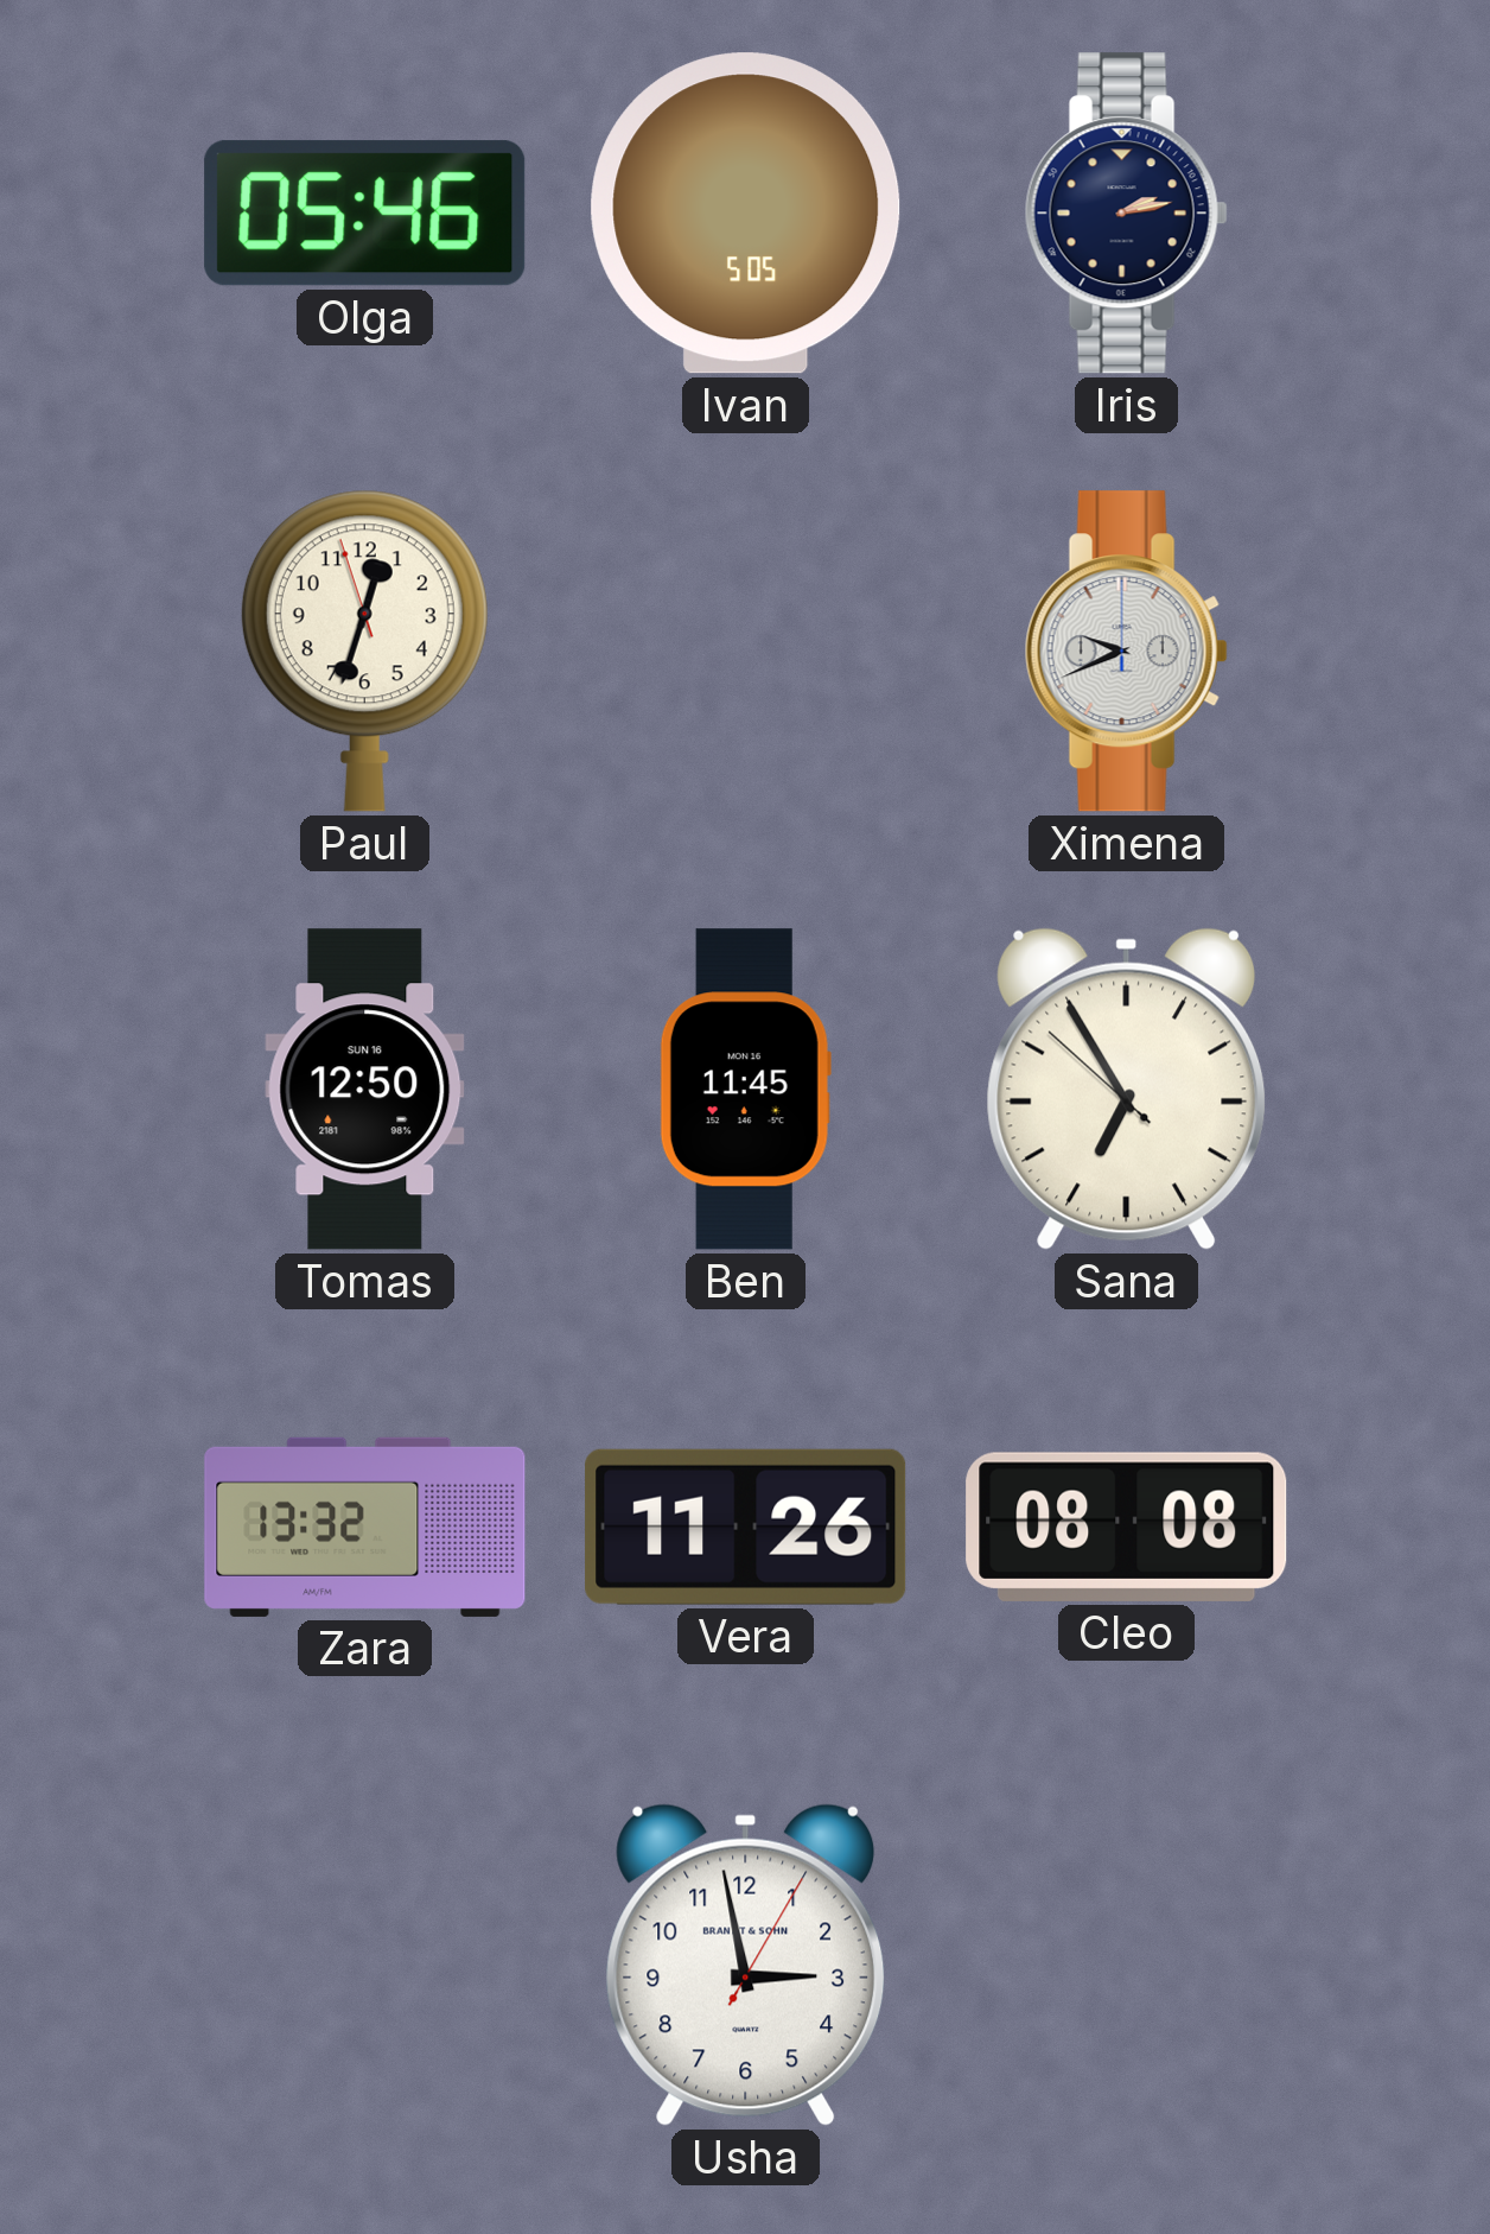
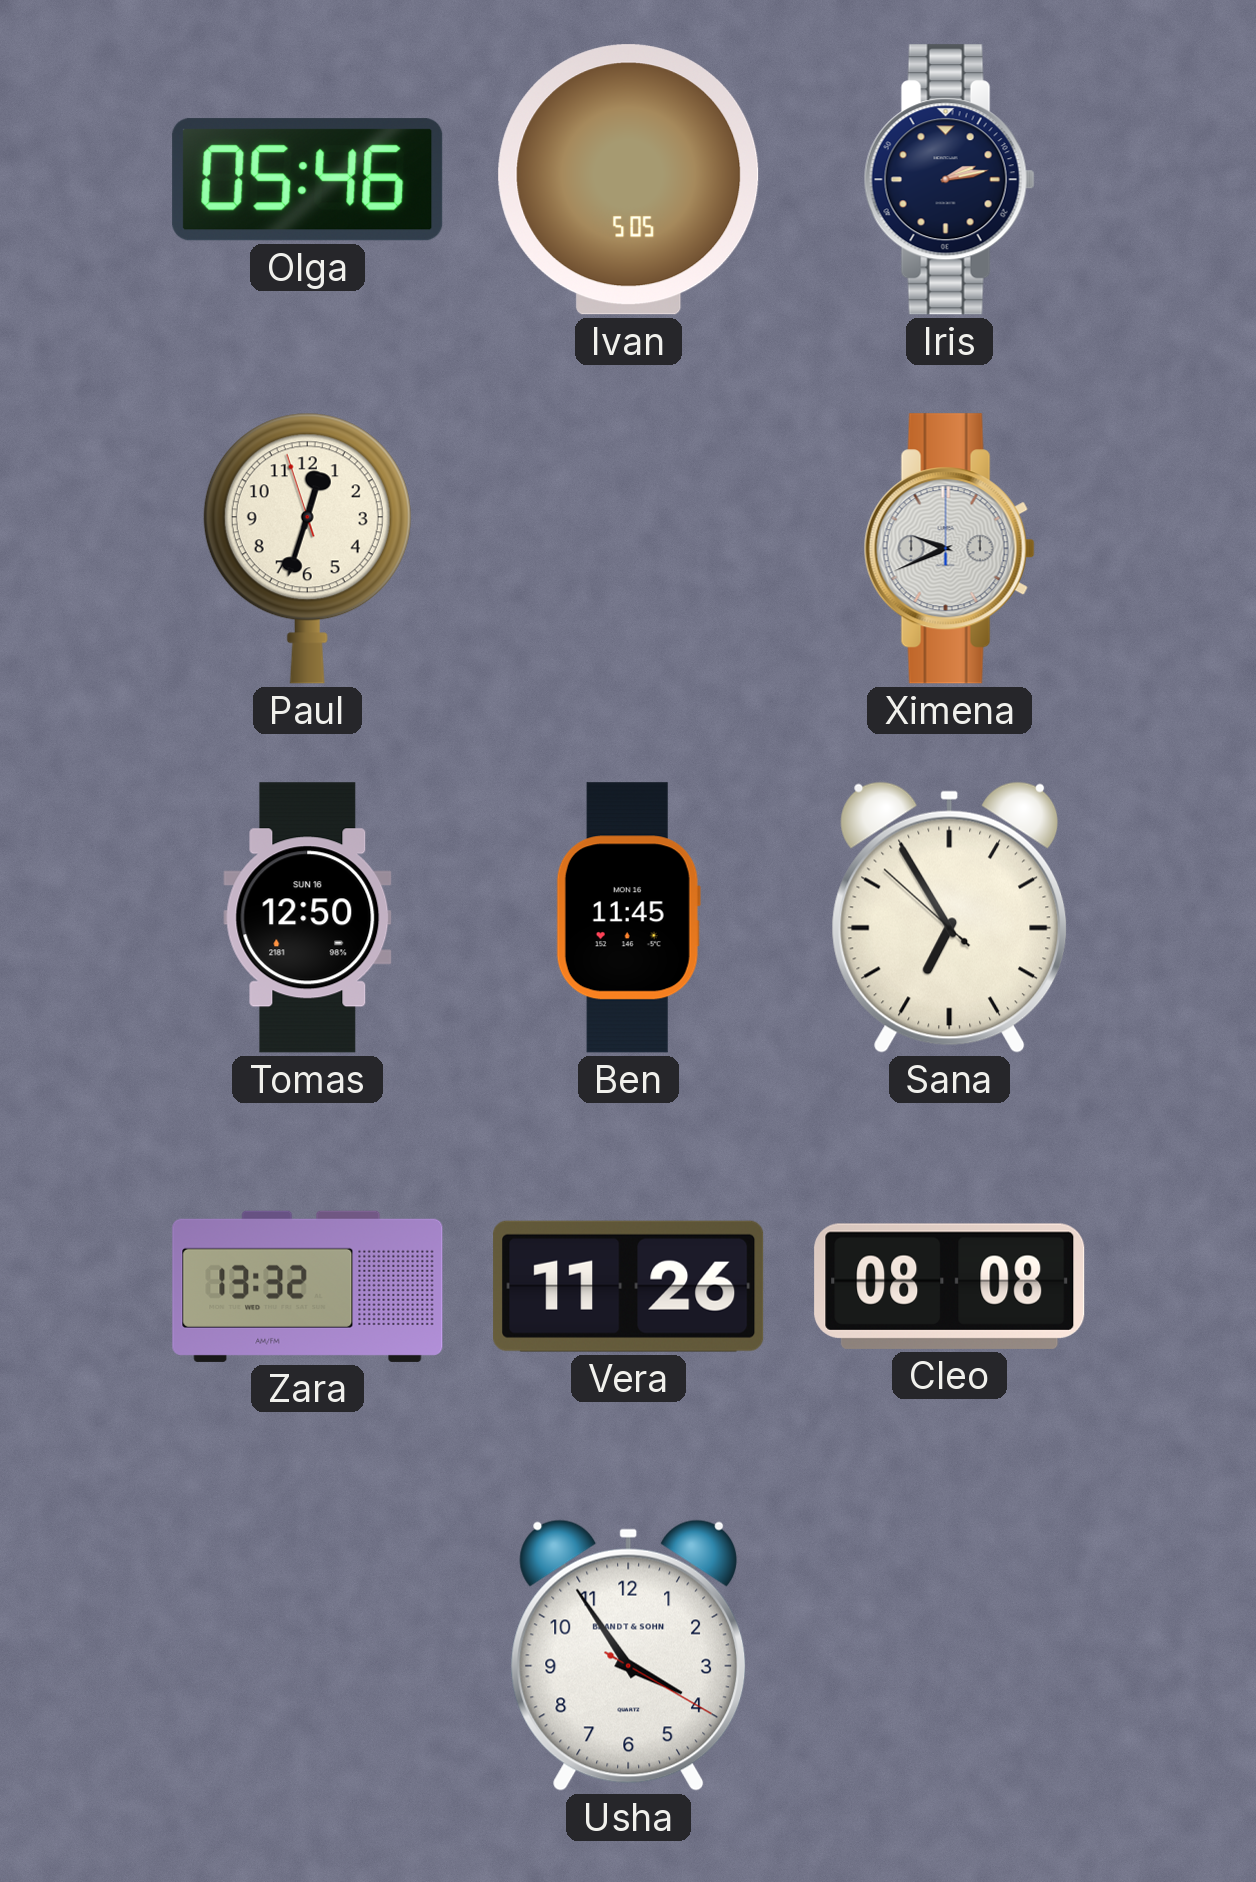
Usha: 2:58 -> 3:54
